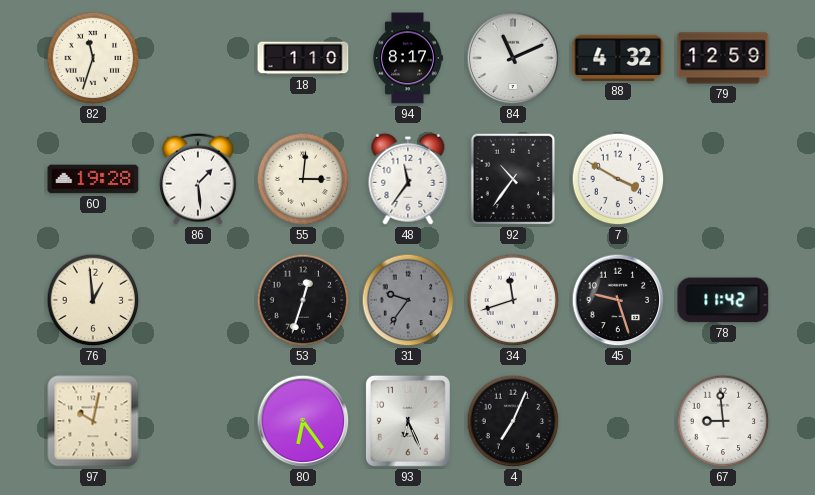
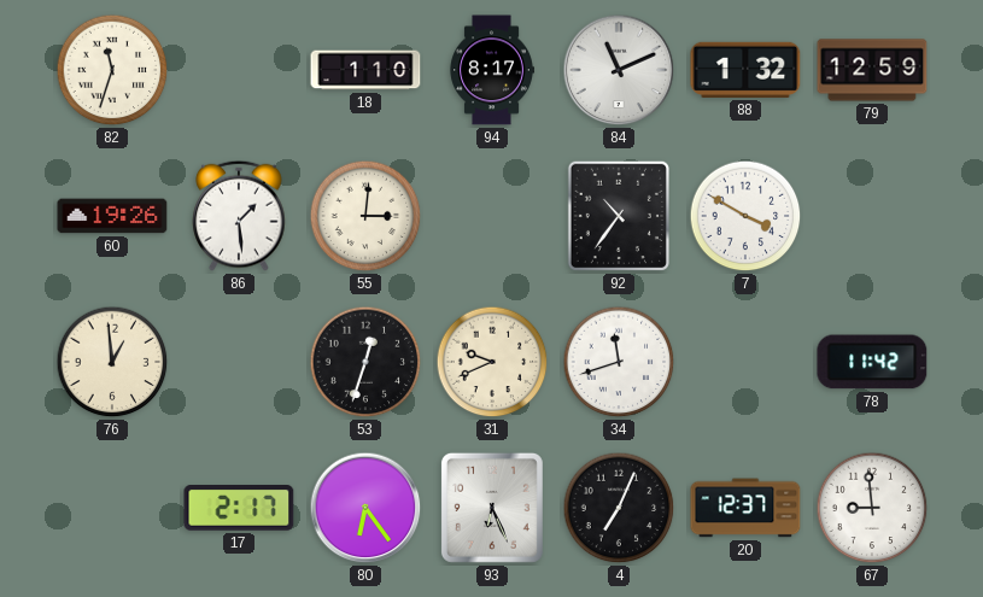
88: 4:32 -> 1:32
60: 19:28 -> 19:26
48: 11:36 -> none
31: 9:36 -> 9:41
31 dial: grey -> cream
45: 9:27 -> none
97: 10:02 -> none
17: none -> 2:17
20: none -> 12:37
